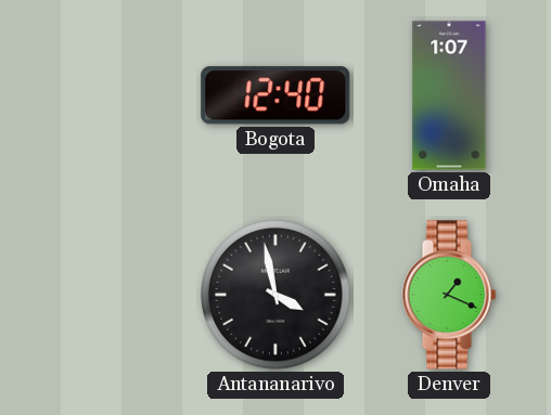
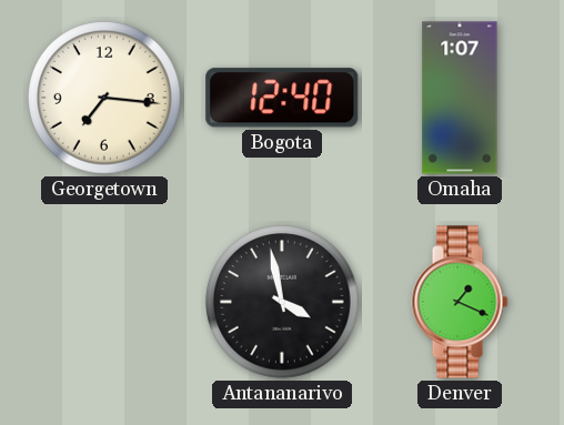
Georgetown: none -> 7:16
